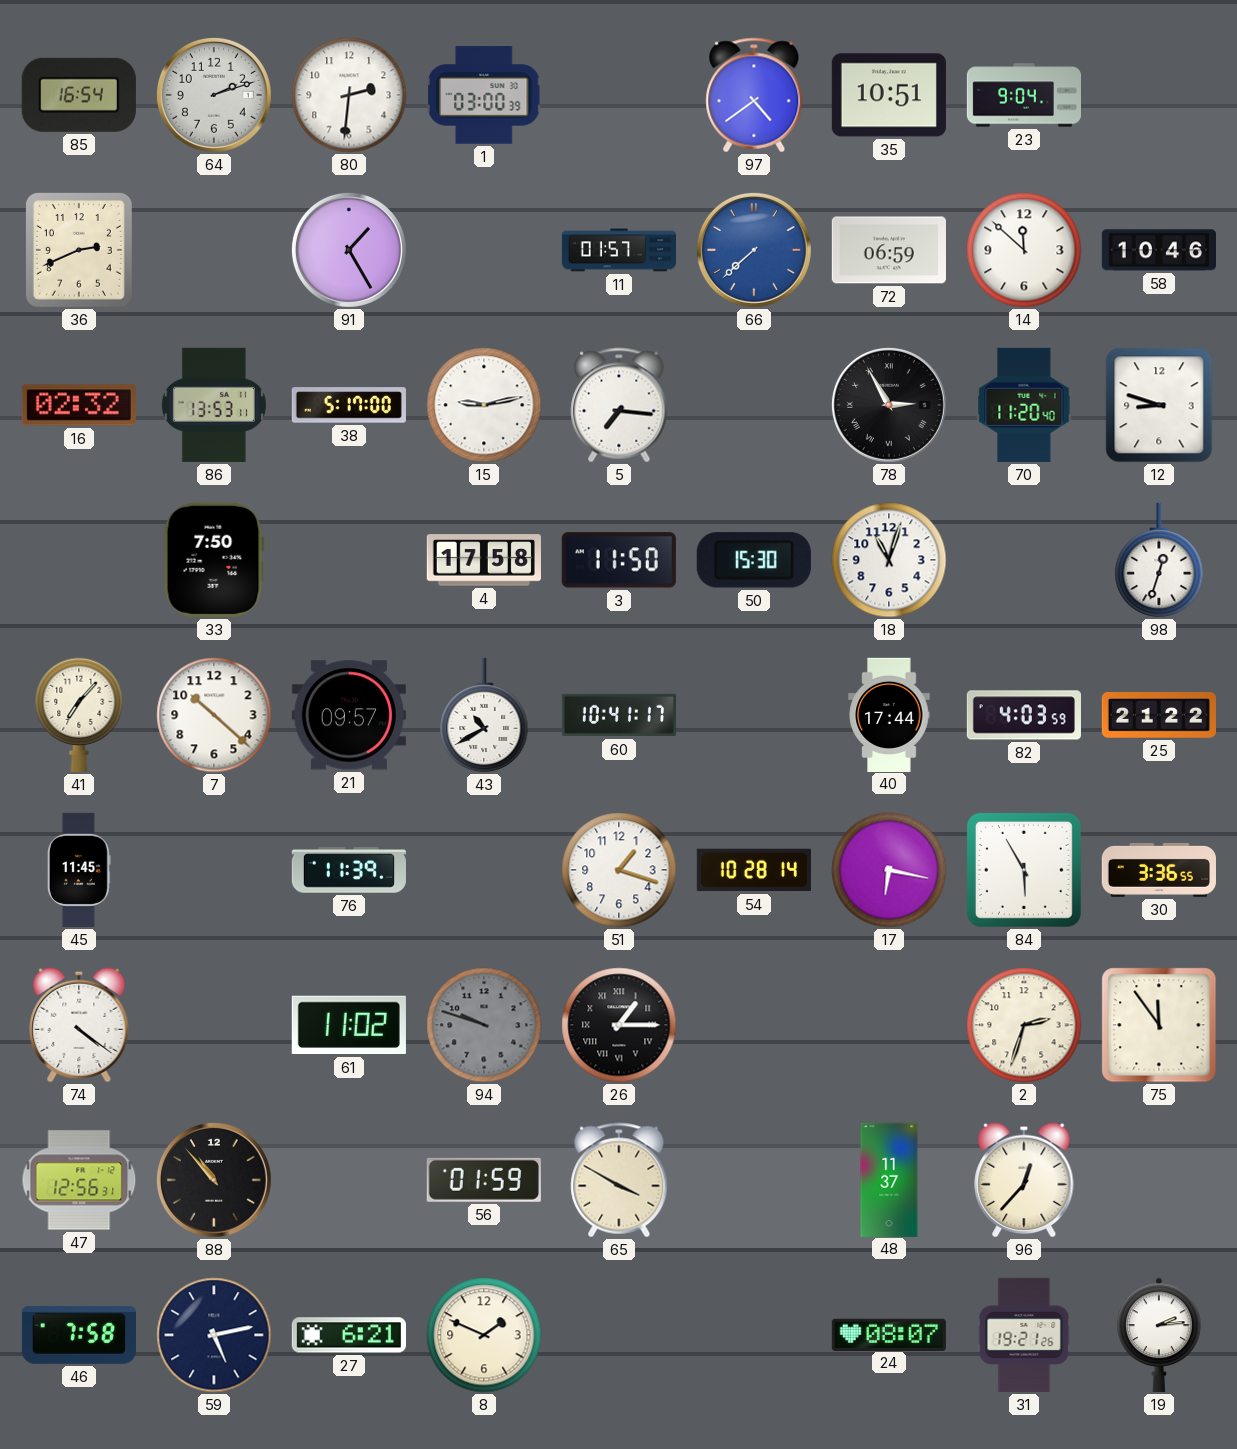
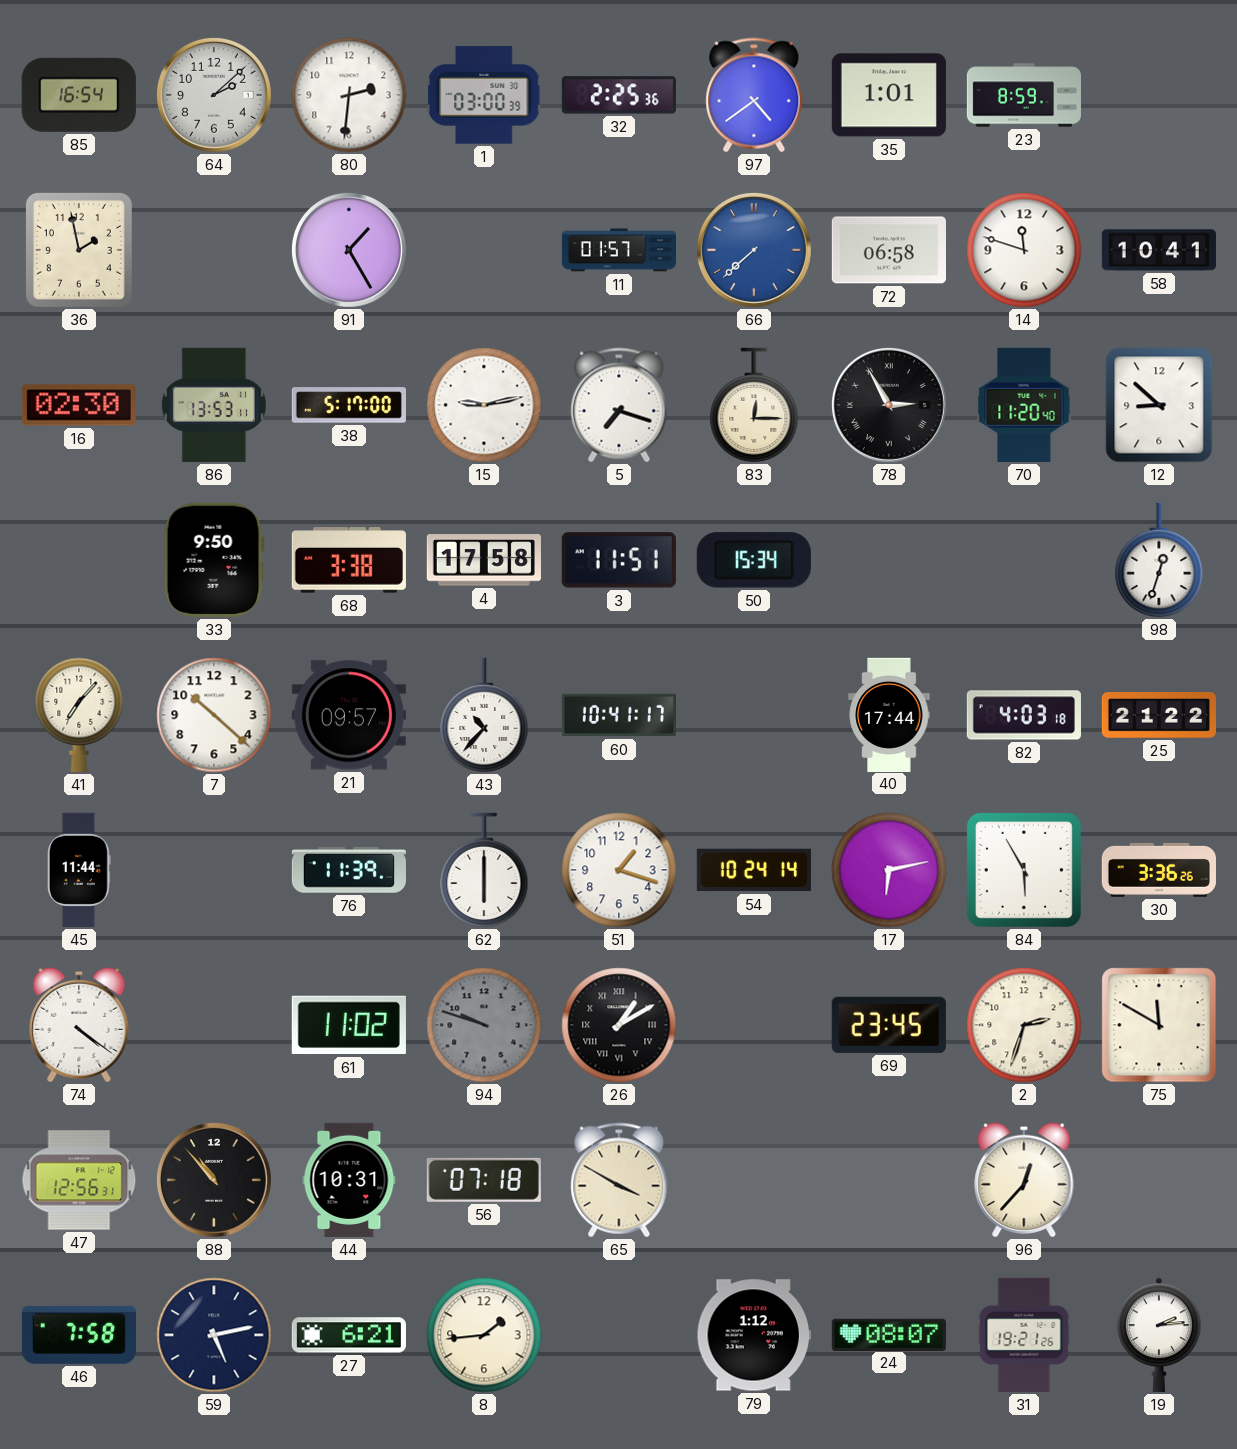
64: 2:12 -> 2:08
32: none -> 2:25
35: 10:51 -> 1:01
23: 9:04 -> 8:59
36: 2:41 -> 1:58
72: 06:59 -> 06:58
14: 11:52 -> 11:48
58: 10:46 -> 10:41
16: 02:32 -> 02:30
5: 7:16 -> 7:18
83: none -> 12:15
12: 8:48 -> 8:52
33: 7:50 -> 9:50
68: none -> 3:38
3: 11:50 -> 11:51
50: 15:30 -> 15:34
18: 11:03 -> none
43: 10:40 -> 10:37
82: 4:03:59 -> 4:03:18
45: 11:45 -> 11:44
62: none -> 6:00
54: 10:28 -> 10:24
17: 6:17 -> 6:13
30: 3:36:55 -> 3:36:26
26: 1:15 -> 1:10
69: none -> 23:45
75: 11:54 -> 11:50
44: none -> 10:31
56: 01:59 -> 07:18
48: 11:37 -> none
8: 1:49 -> 1:44
79: none -> 1:12
